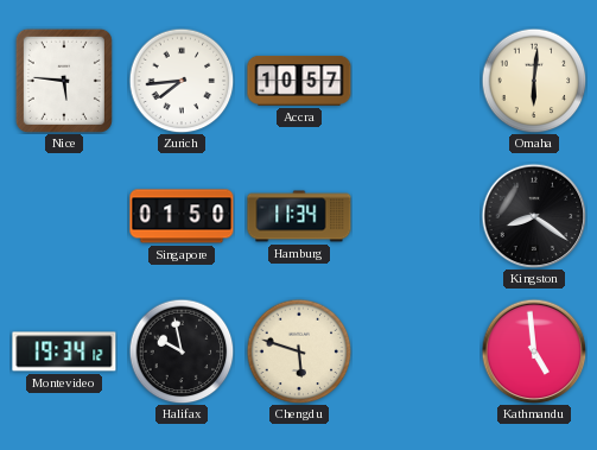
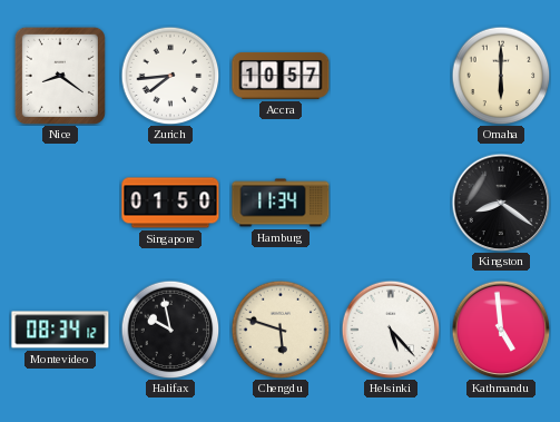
Nice: 5:46 -> 8:21
Omaha: 6:01 -> 6:00
Montevideo: 19:34 -> 08:34
Helsinki: none -> 5:23
